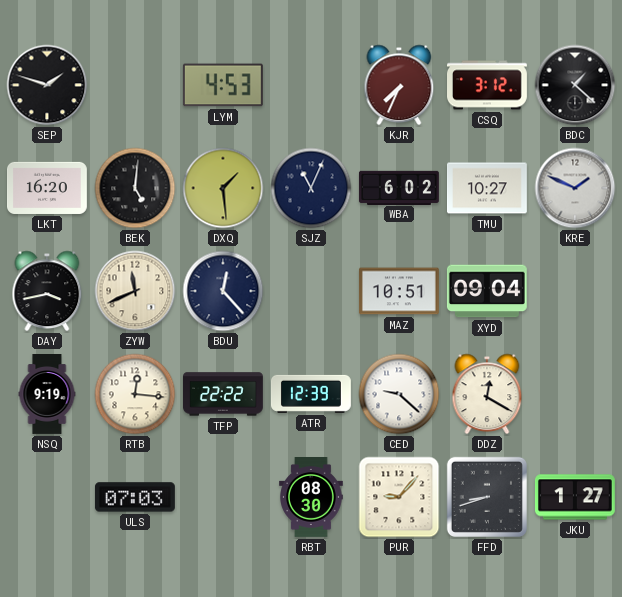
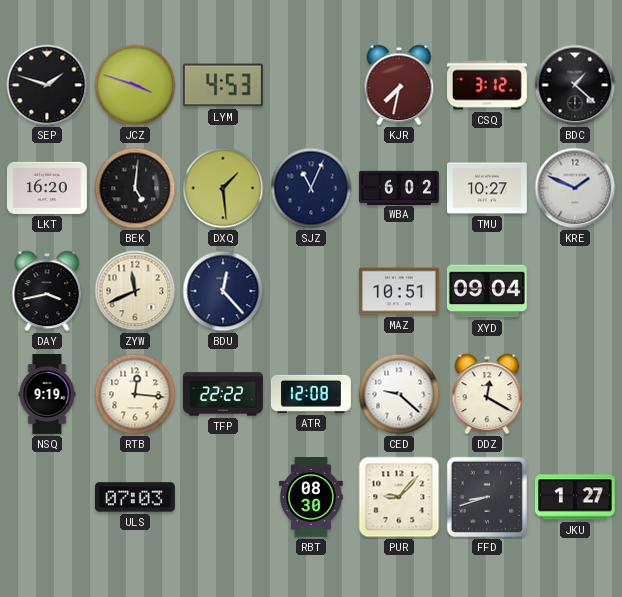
JCZ: none -> 3:48
KJR: 7:34 -> 7:32
ATR: 12:39 -> 12:08
